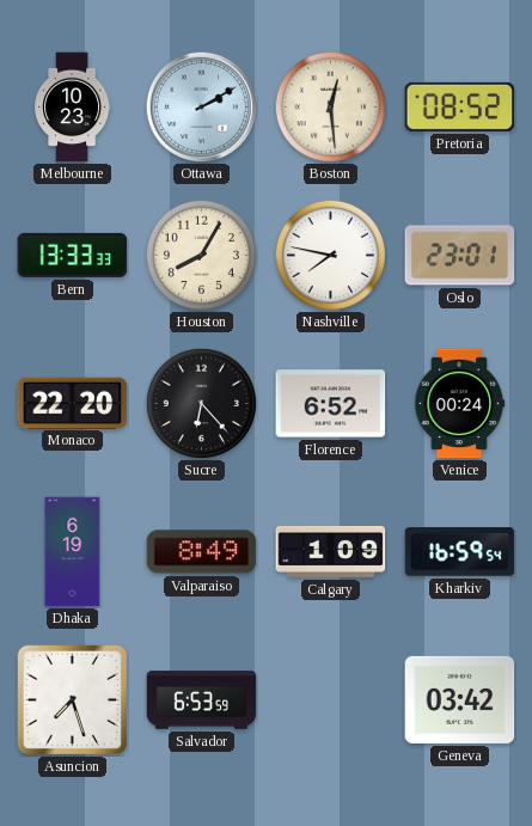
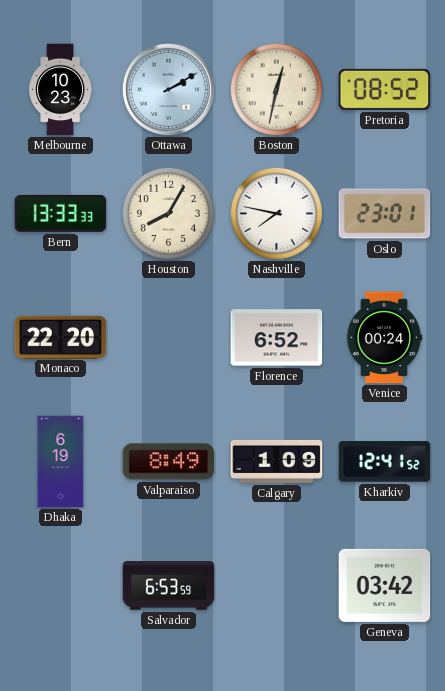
Boston: 12:29 -> 12:32
Sucre: 6:23 -> none
Kharkiv: 16:59 -> 12:41
Asuncion: 7:27 -> none
